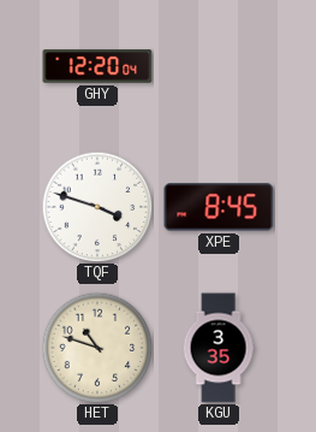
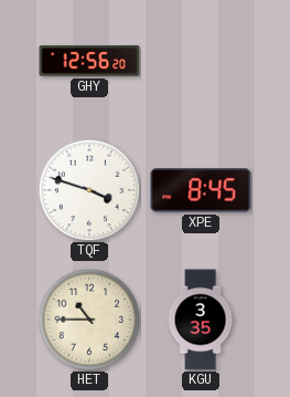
GHY: 12:20 -> 12:56
HET: 10:48 -> 10:45
